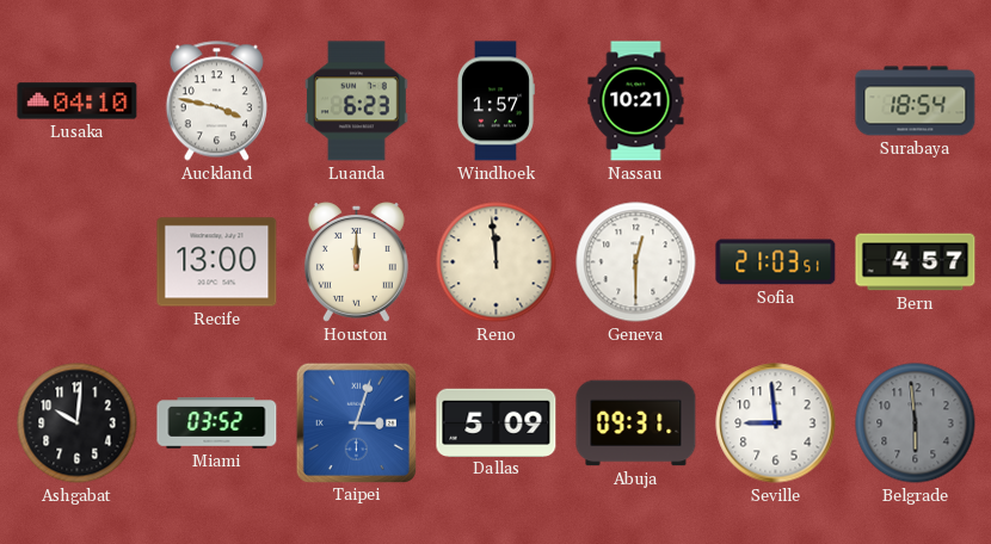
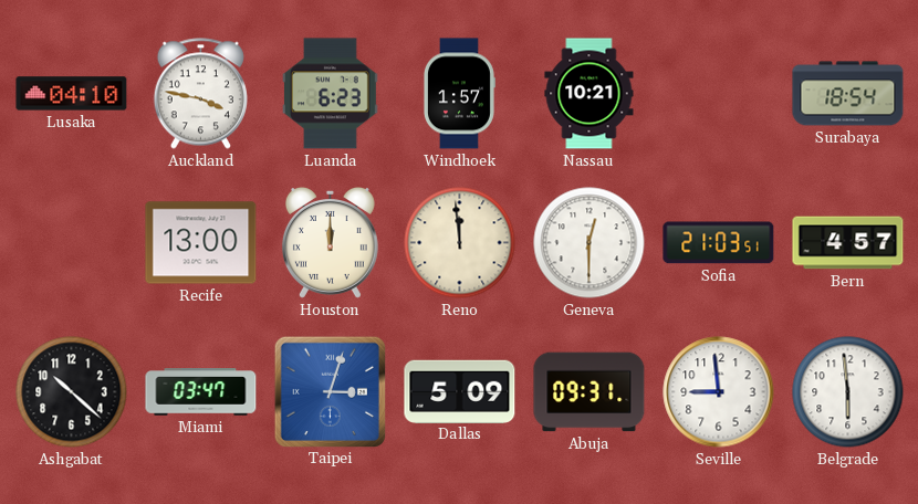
Ashgabat: 10:01 -> 10:22
Miami: 03:52 -> 03:47
Belgrade dial: grey -> white
